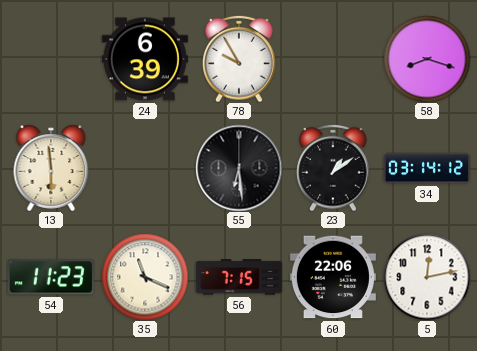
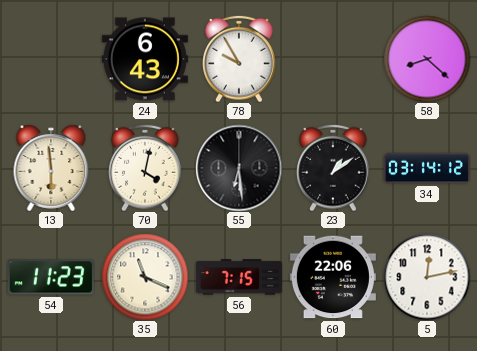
24: 6:39 -> 6:43
58: 8:18 -> 8:22
70: none -> 4:02
